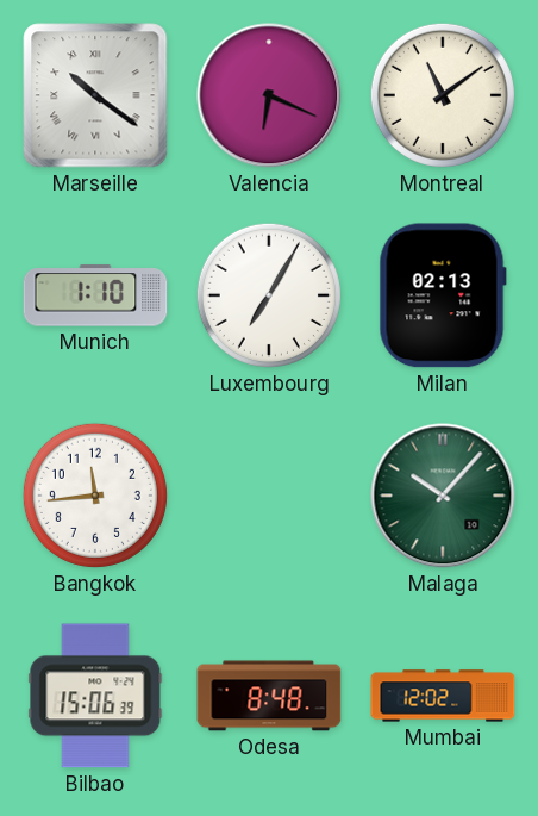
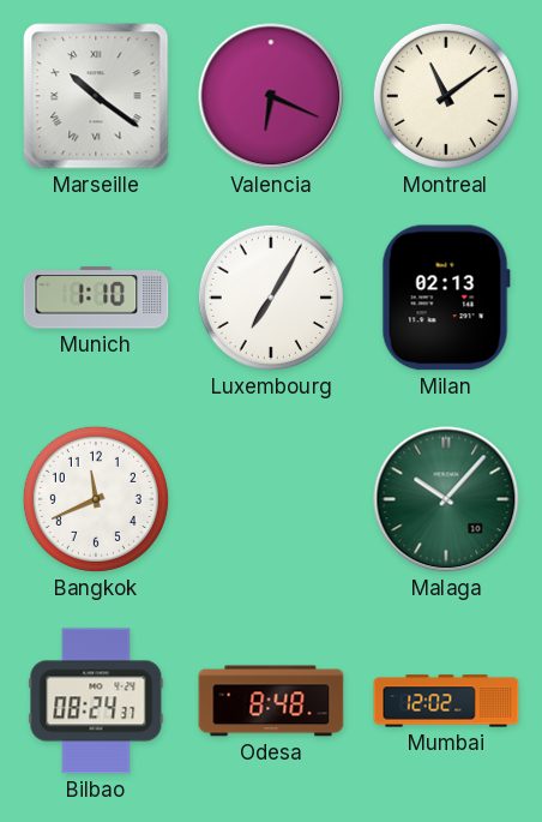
Bangkok: 11:44 -> 11:41
Bilbao: 15:06 -> 08:24
